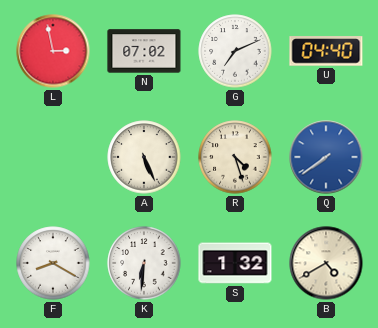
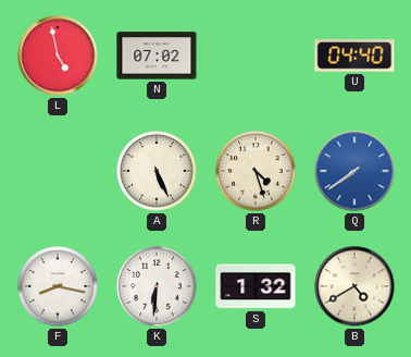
L: 2:58 -> 4:58
G: 7:11 -> none
F: 8:20 -> 8:17
